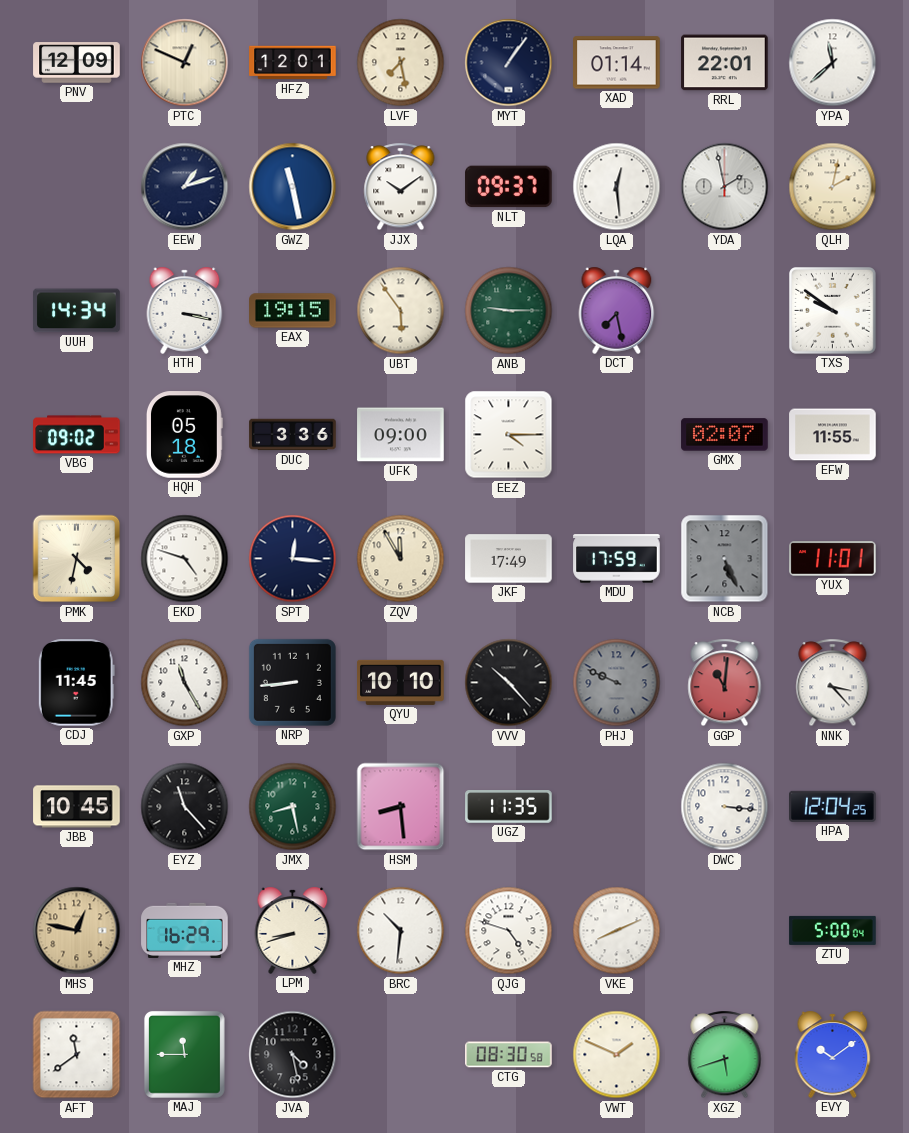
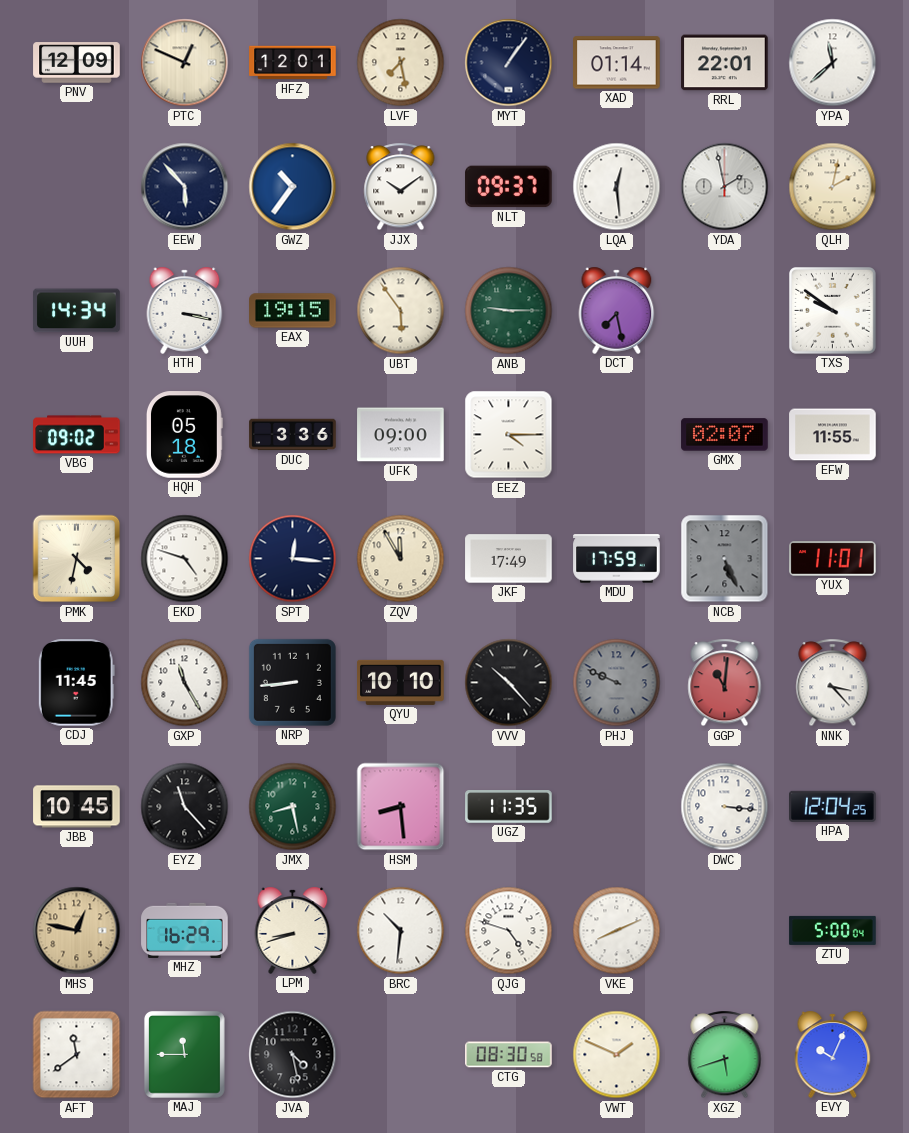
EEW: 1:12 -> 5:53
GWZ: 11:28 -> 10:36
EVY: 10:09 -> 10:04
